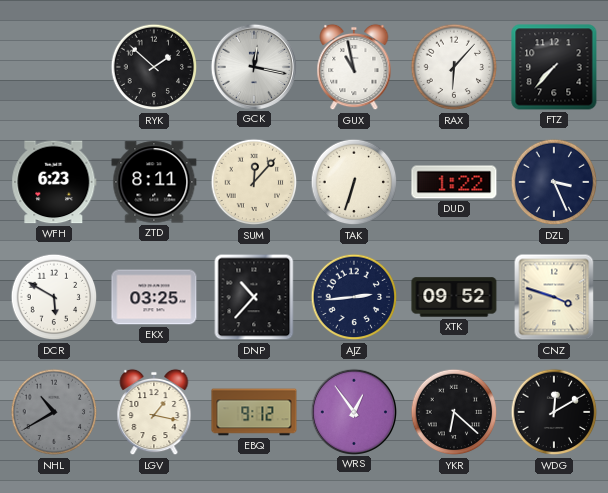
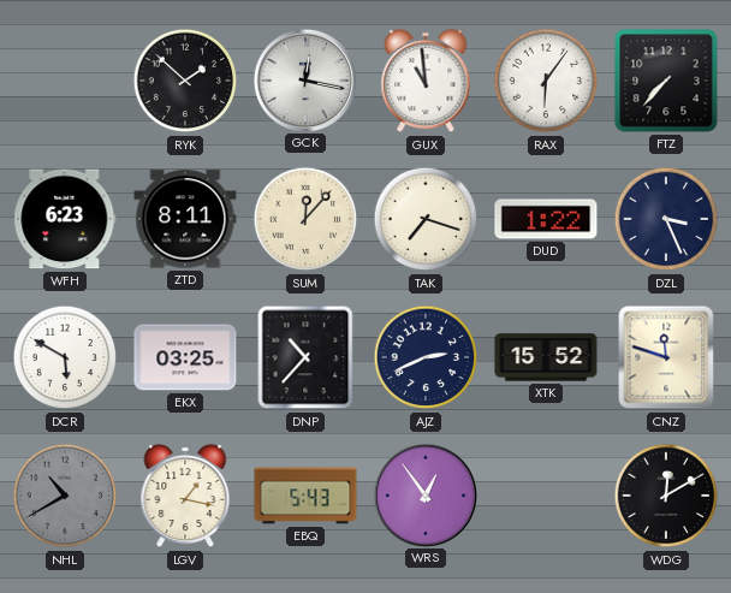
GUX: 10:58 -> 10:59
RAX: 6:07 -> 6:06
TAK: 6:33 -> 7:18
AJZ: 2:44 -> 2:41
XTK: 09:52 -> 15:52
CNZ: 3:48 -> 11:48
EBQ: 9:12 -> 5:43
YKR: 6:22 -> none
